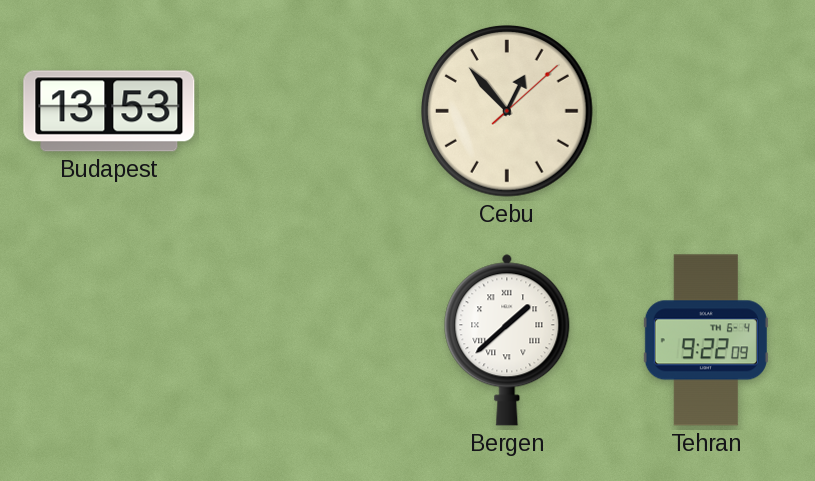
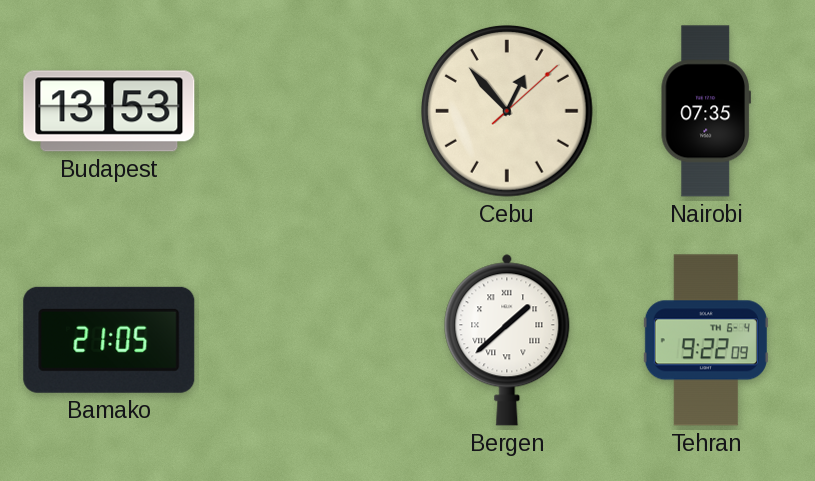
Nairobi: none -> 07:35
Bamako: none -> 21:05
